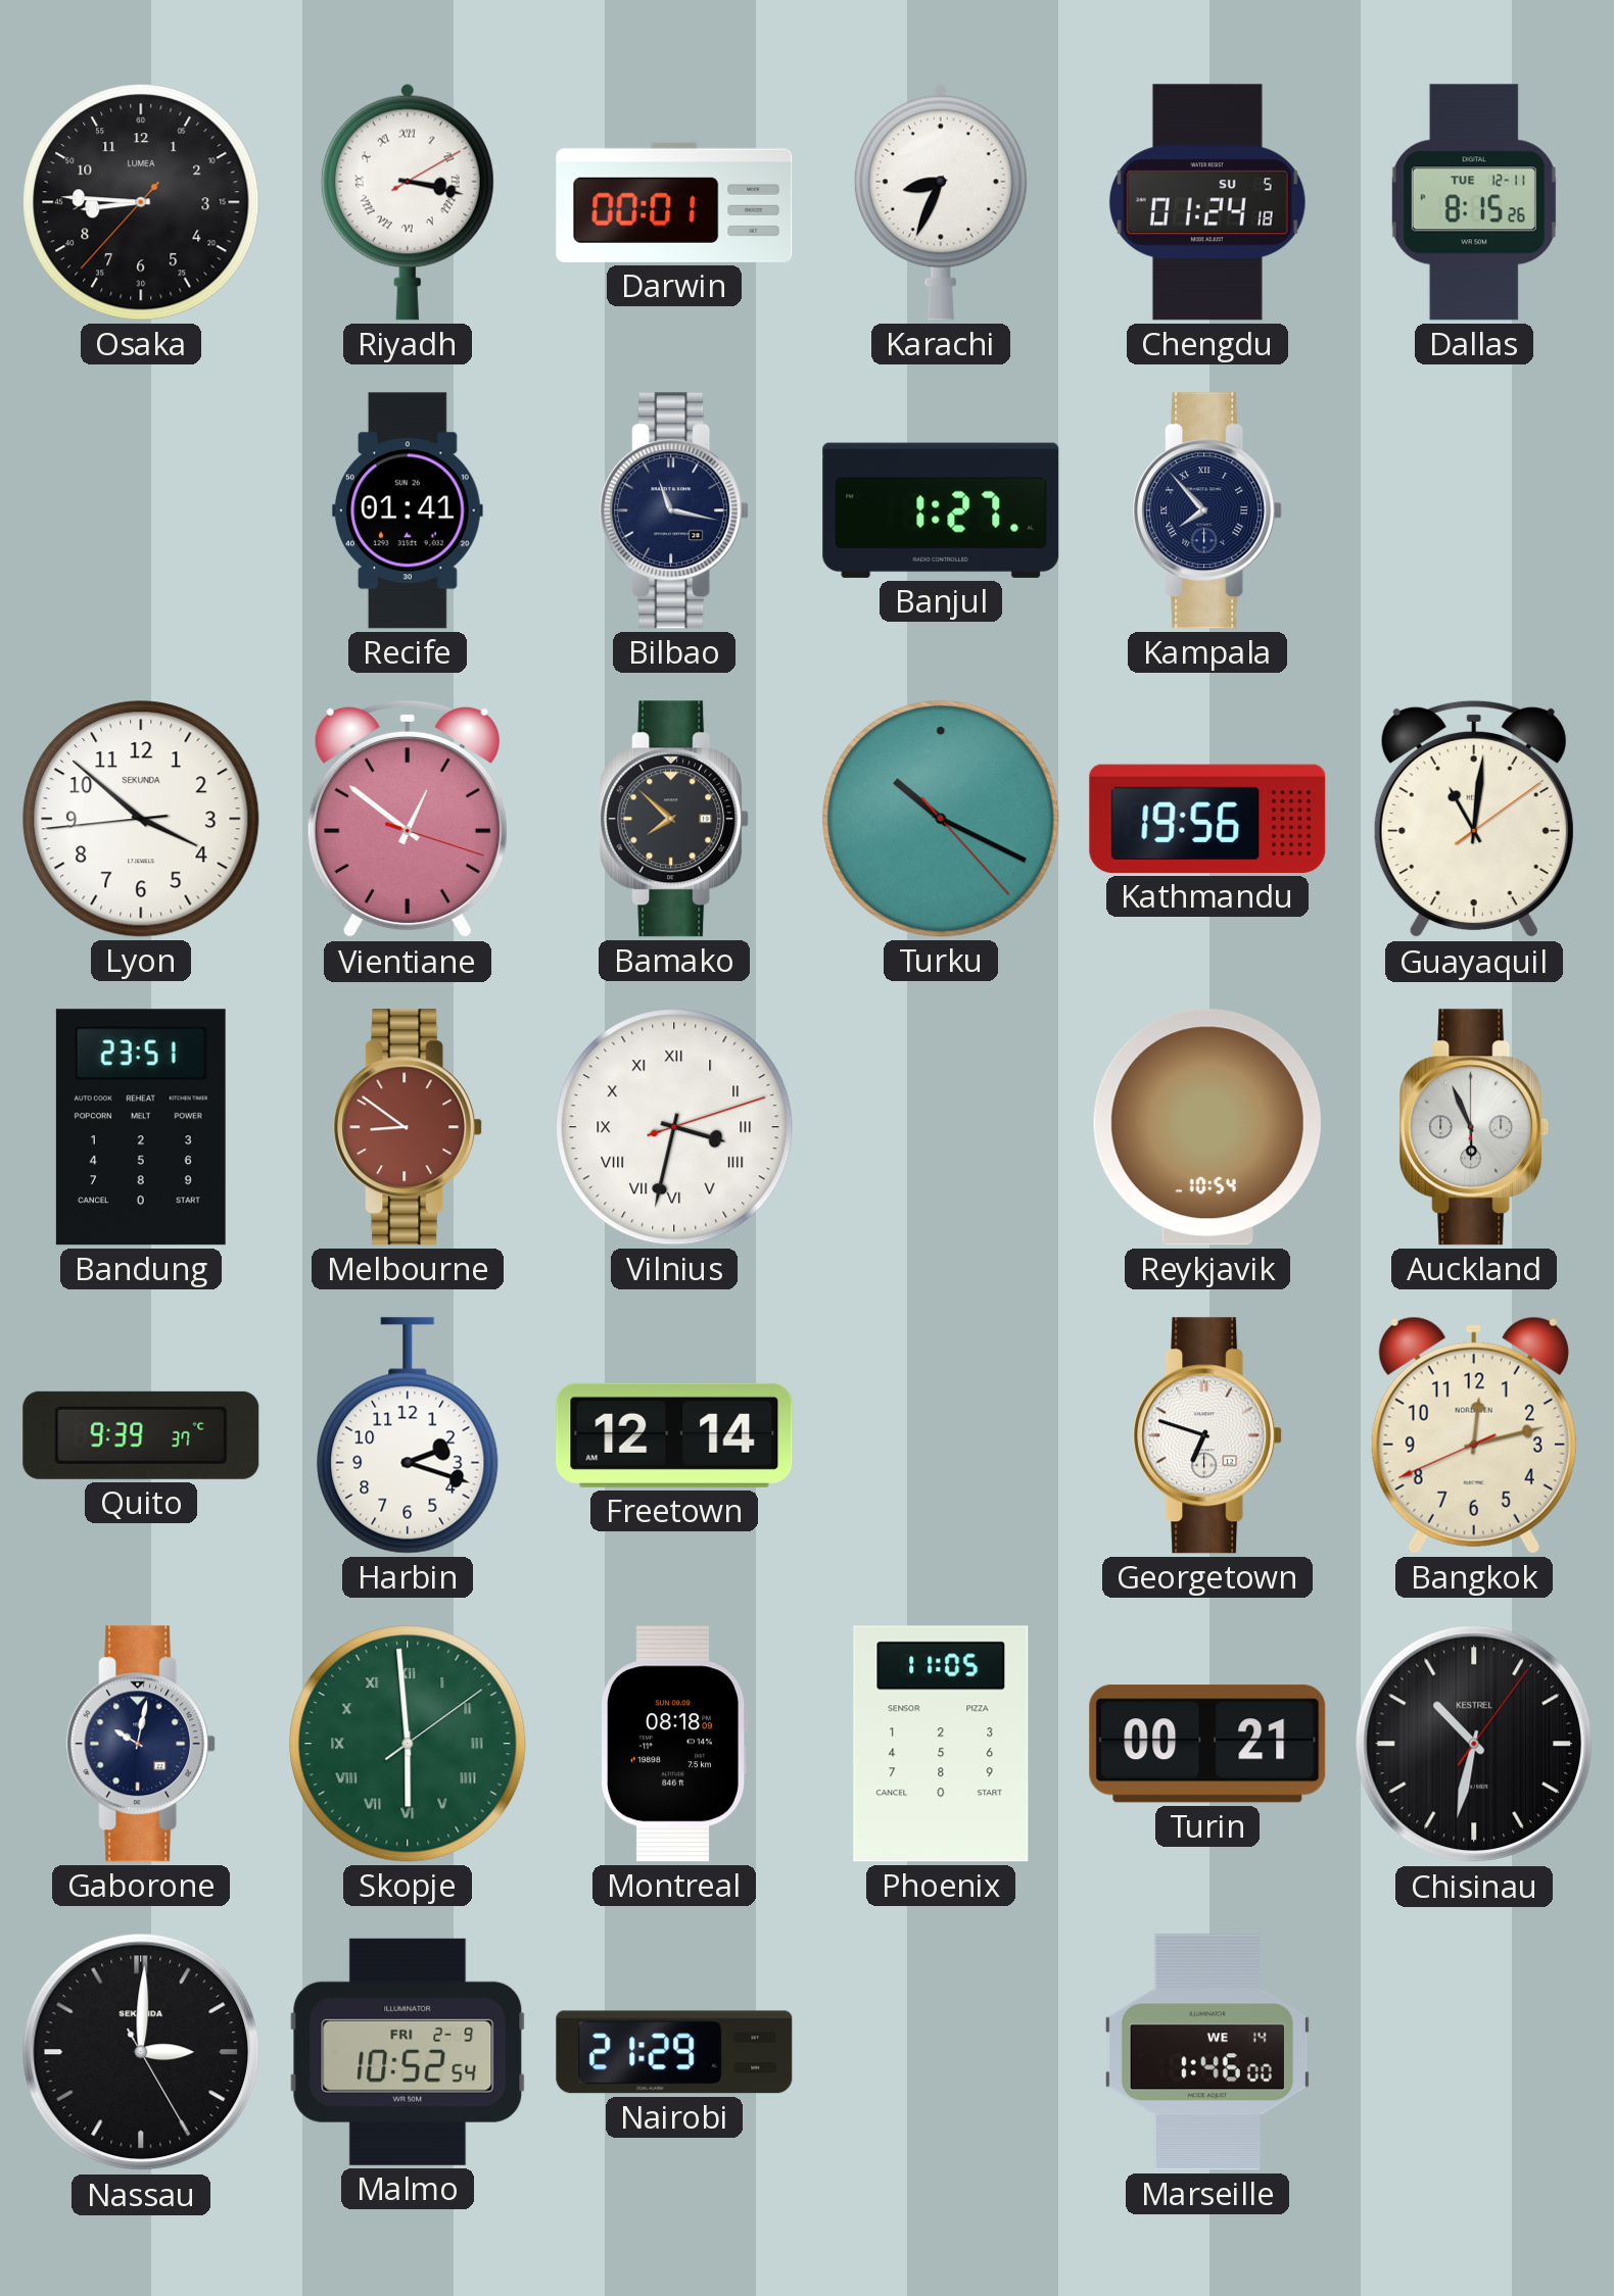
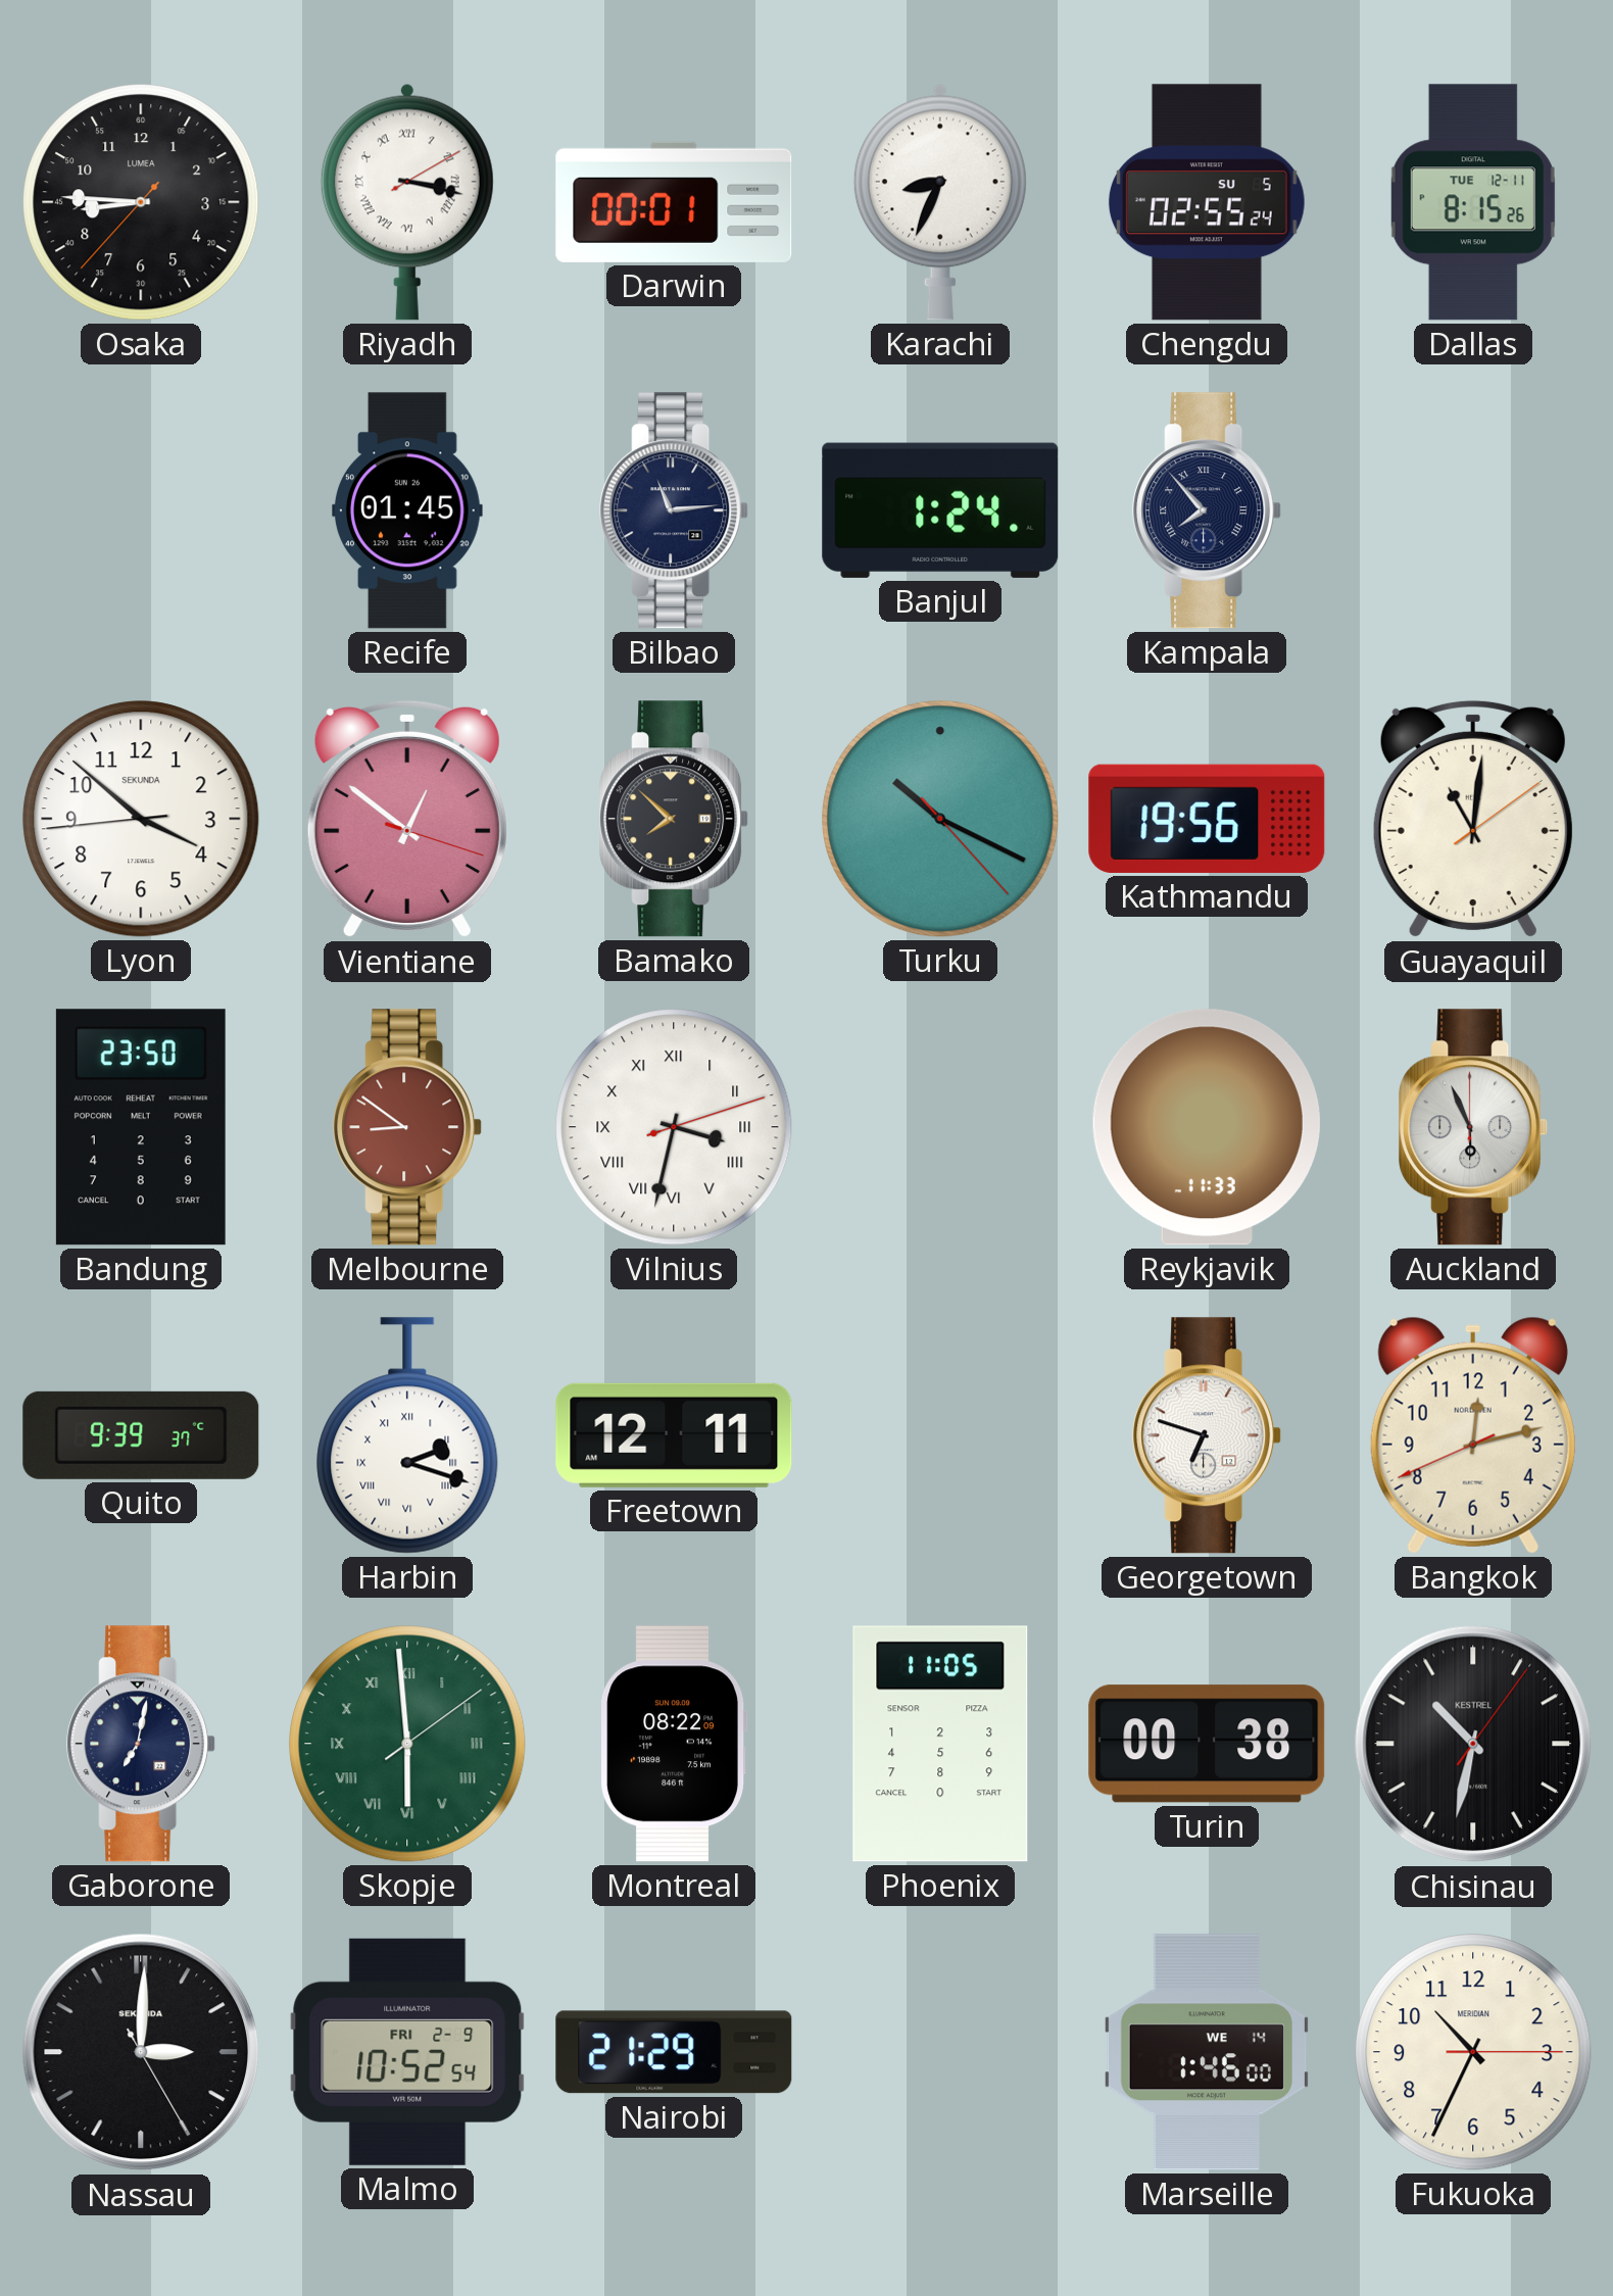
Chengdu: 01:24 -> 02:55
Recife: 01:41 -> 01:45
Bilbao: 11:17 -> 11:14
Banjul: 1:27 -> 1:24
Bandung: 23:51 -> 23:50
Reykjavik: 10:54 -> 11:33
Harbin numerals: Arabic -> Roman
Freetown: 12:14 -> 12:11
Gaborone: 10:02 -> 7:02
Montreal: 08:18 -> 08:22
Turin: 00:21 -> 00:38
Fukuoka: none -> 10:34
